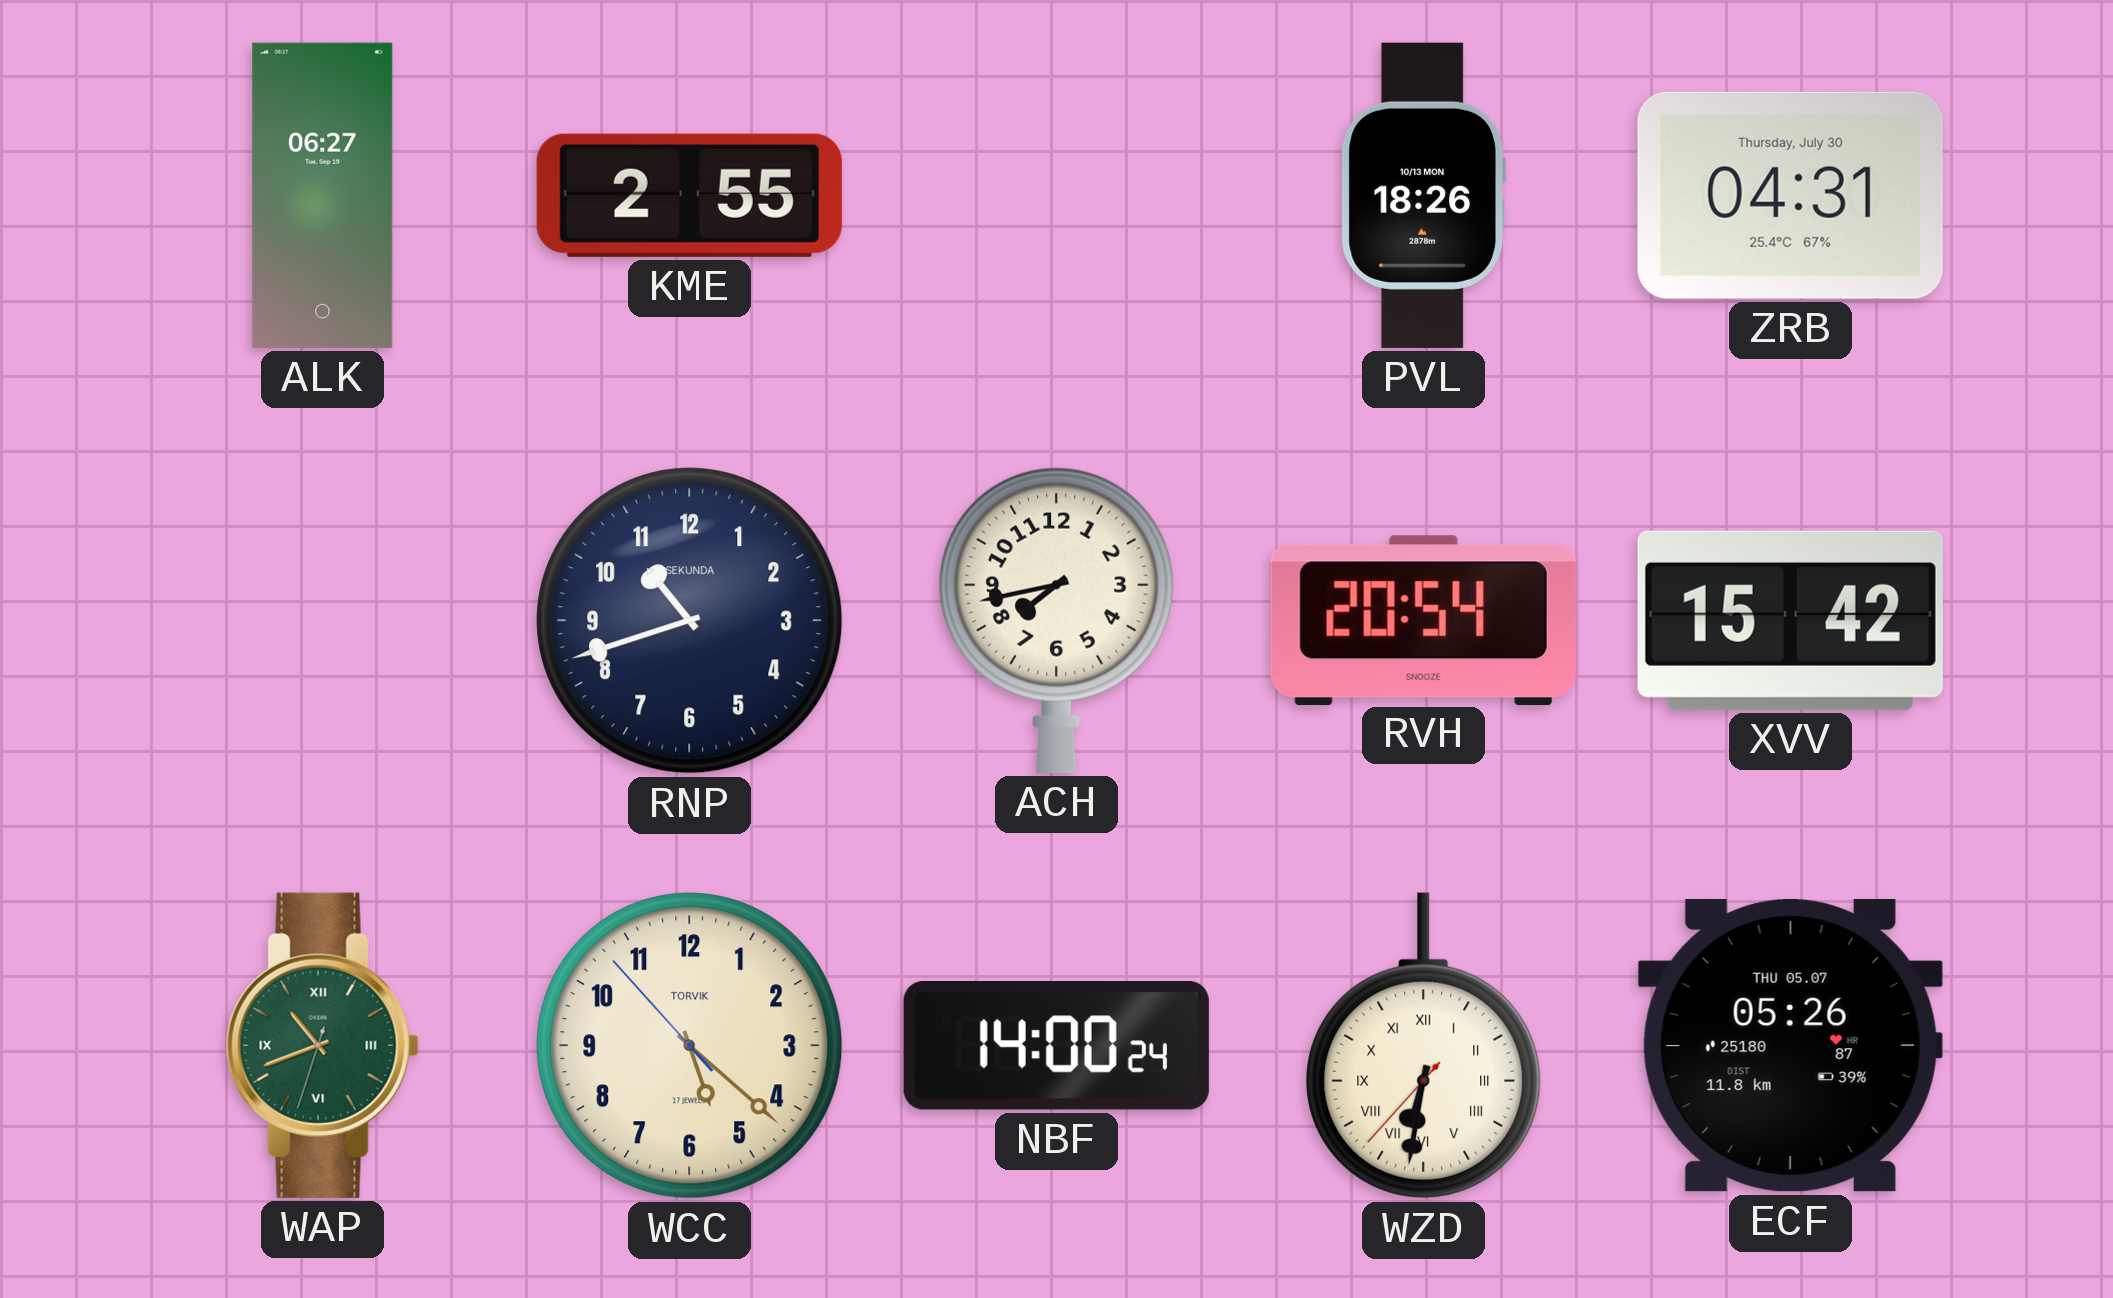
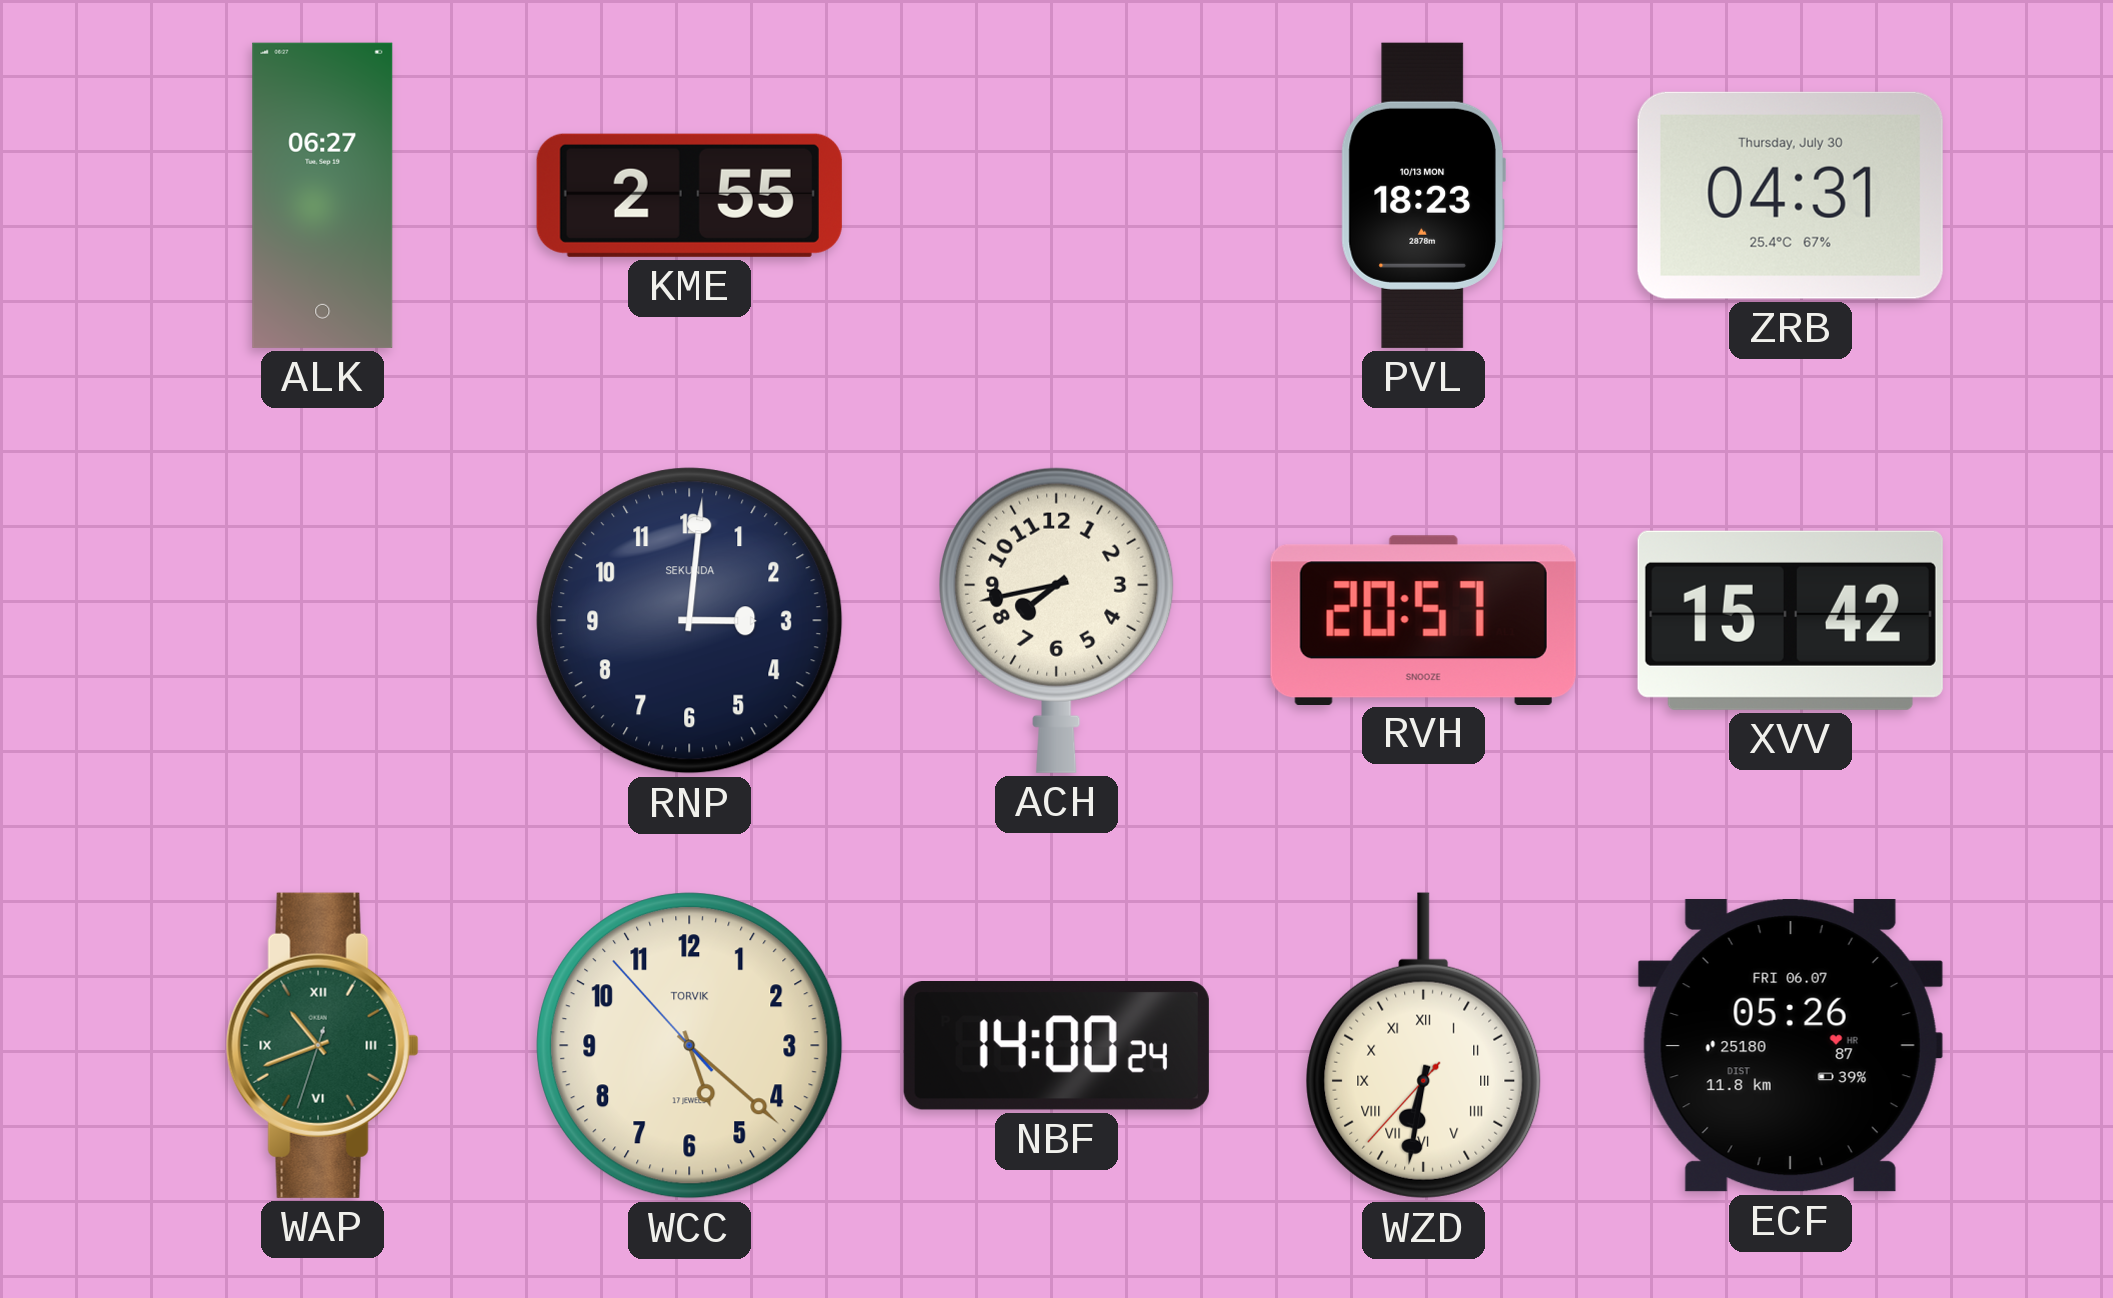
PVL: 18:26 -> 18:23
RNP: 10:42 -> 3:01
RVH: 20:54 -> 20:57
ECF date: THU 05.07 -> FRI 06.07
